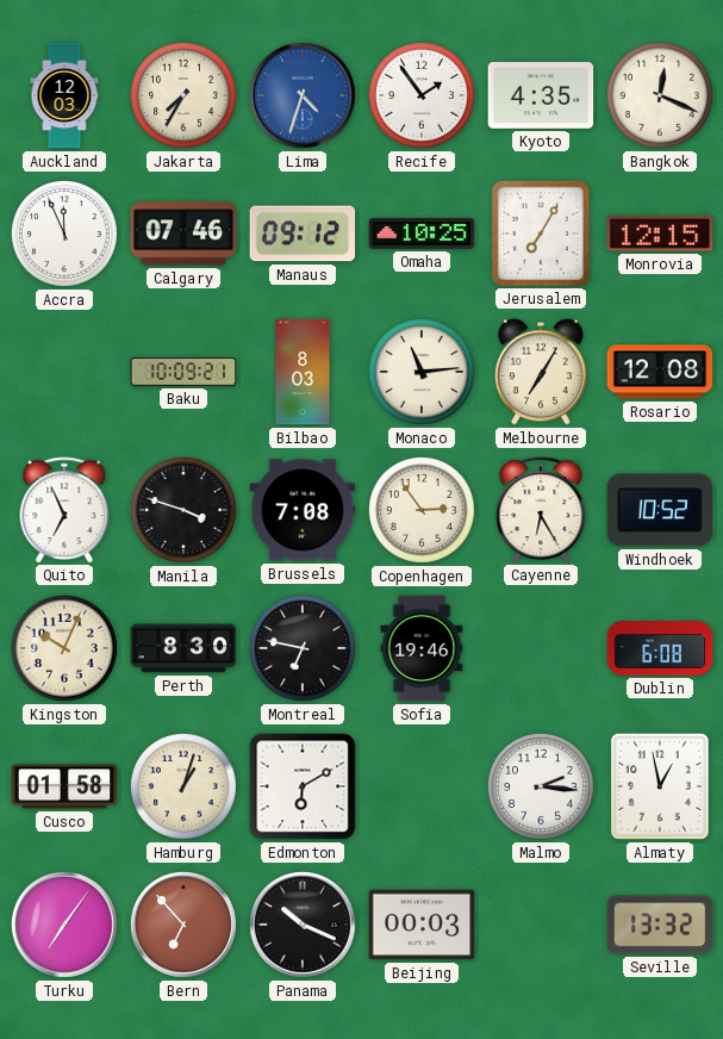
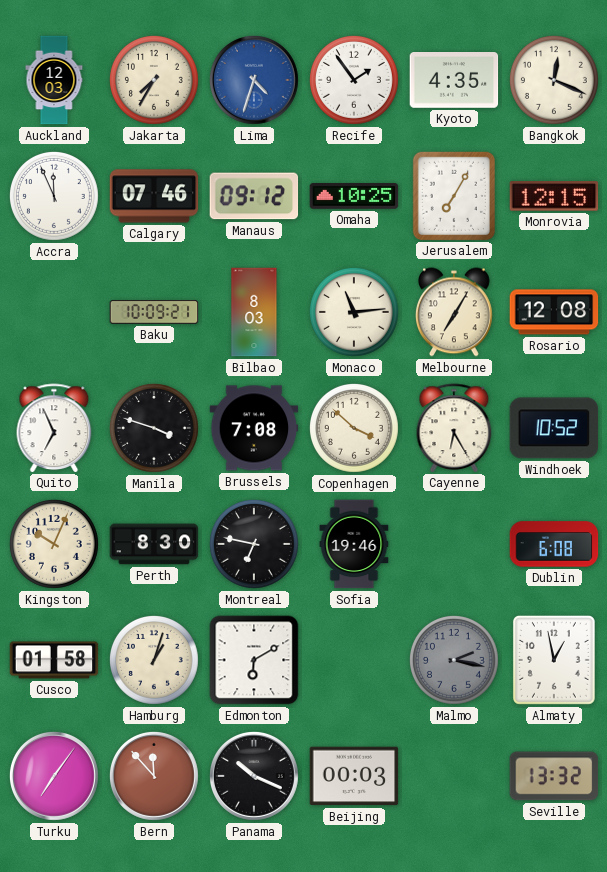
Copenhagen: 2:54 -> 3:52
Malmo: 2:16 -> 2:17
Malmo dial: white -> grey
Bern: 6:53 -> 11:53
